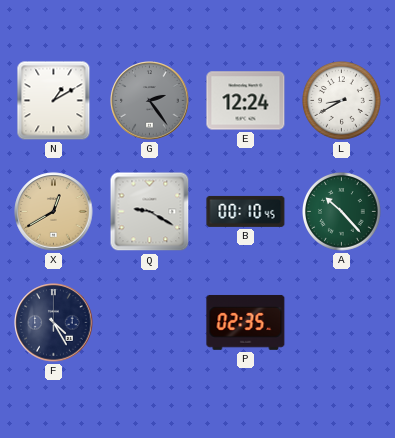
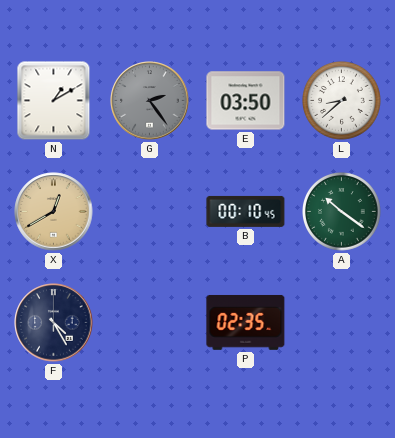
E: 12:24 -> 03:50
L: 8:40 -> 8:38
Q: 9:20 -> none
A: 10:23 -> 10:21
